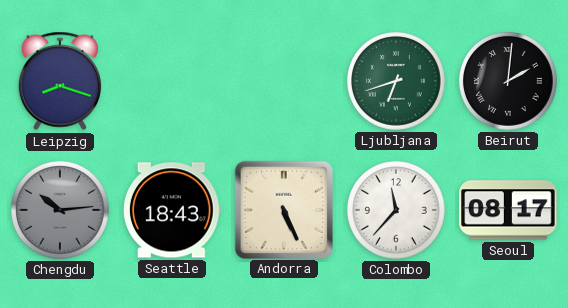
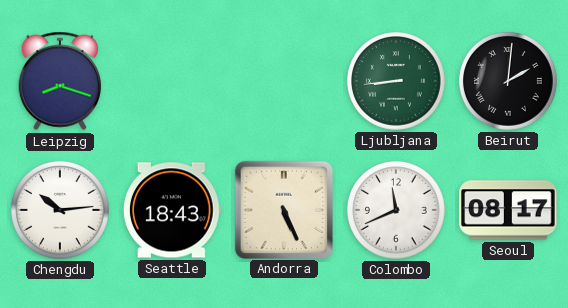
Ljubljana: 6:42 -> 8:44
Chengdu dial: grey -> white
Colombo: 11:37 -> 11:41
